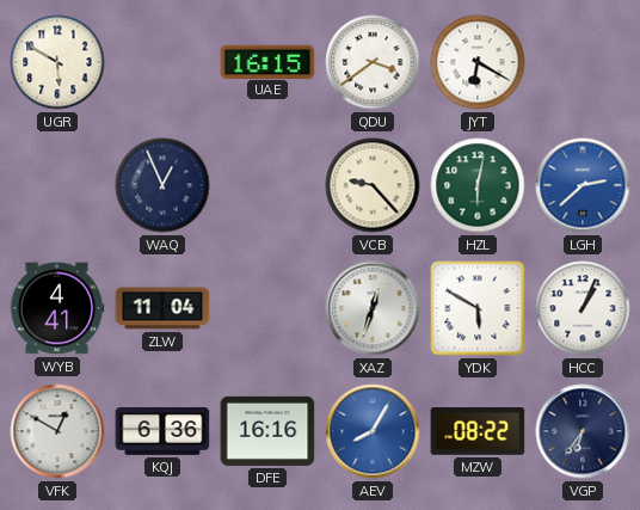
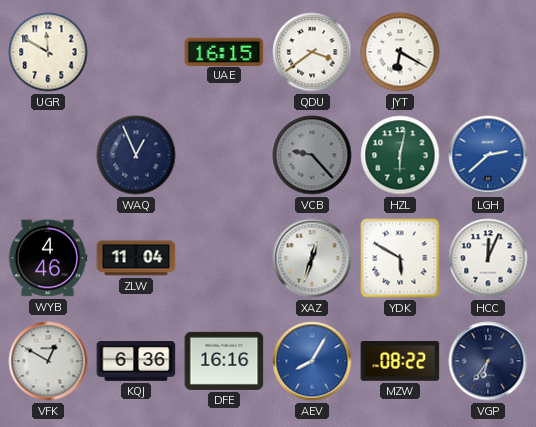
UGR: 5:50 -> 11:50
VCB dial: cream -> grey
WYB: 4:41 -> 4:46
HCC: 1:04 -> 12:04
